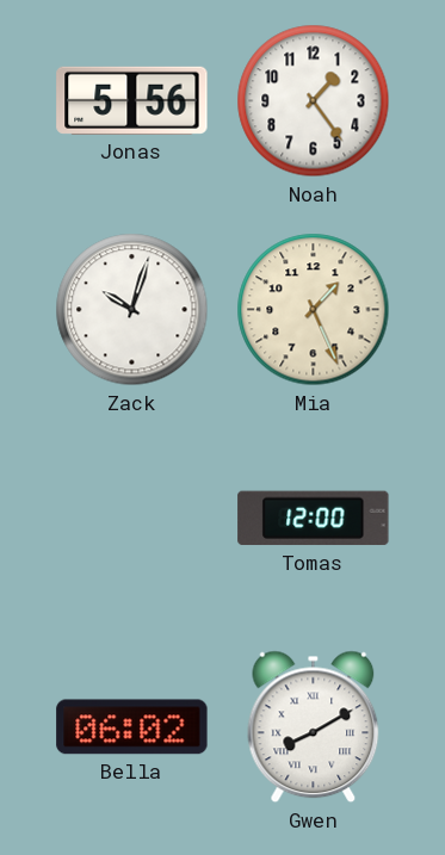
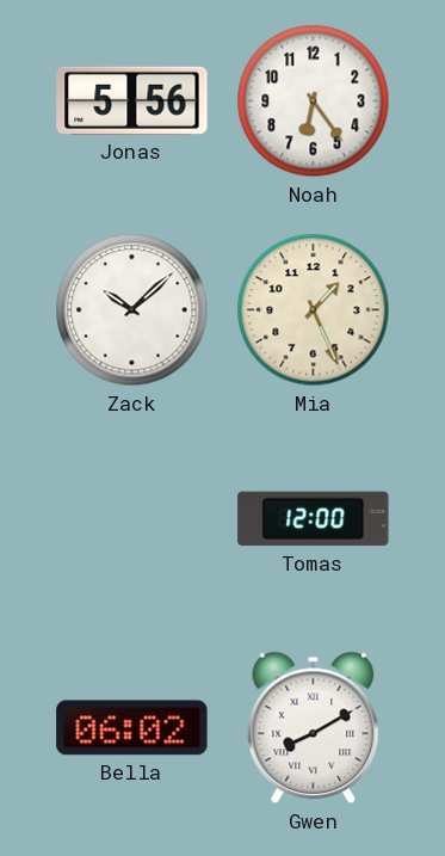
Noah: 1:24 -> 6:24
Zack: 10:03 -> 10:08
